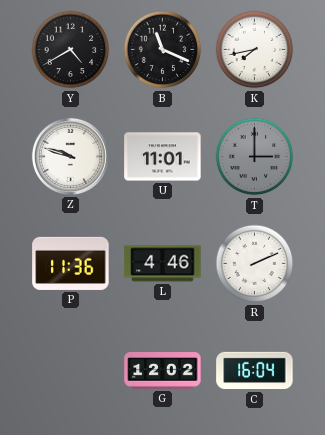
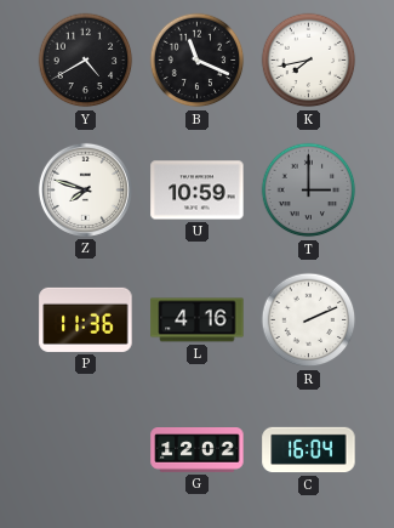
Z: 9:48 -> 7:48
U: 11:01 -> 10:59
L: 4:46 -> 4:16
